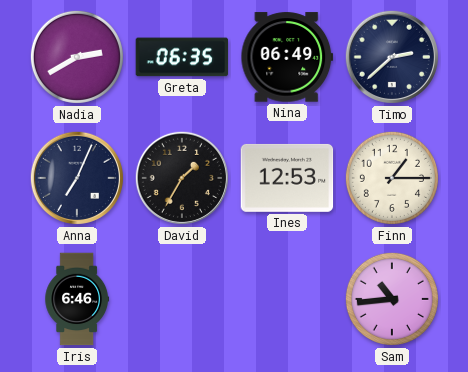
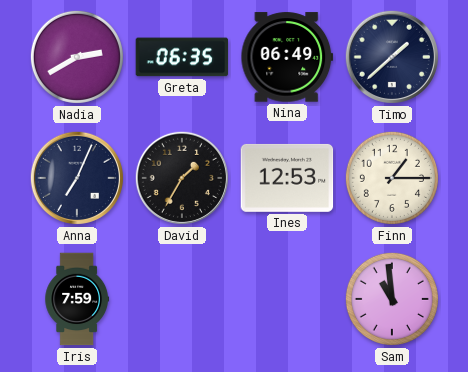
Timo: 2:38 -> 1:38
Iris: 6:46 -> 7:59
Sam: 10:44 -> 10:59
